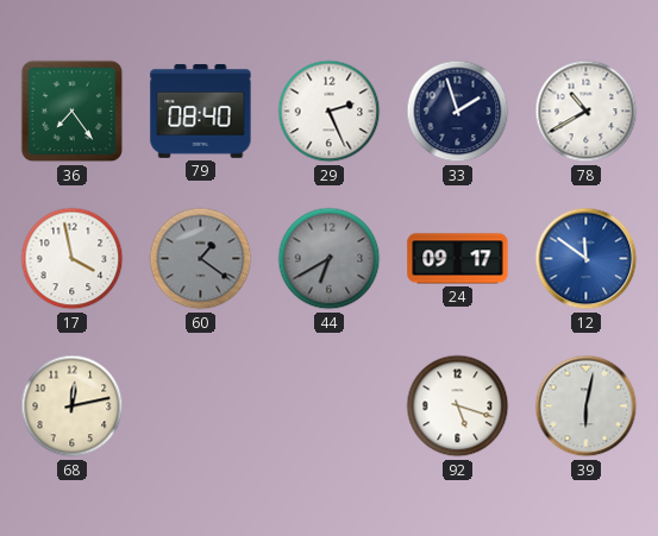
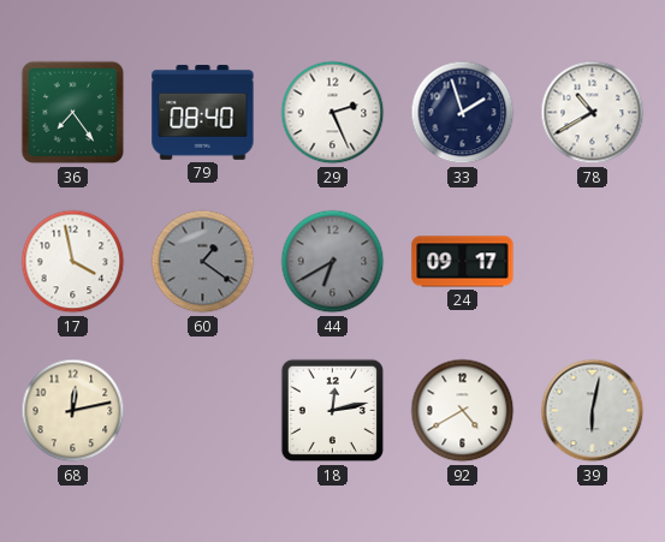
12: 11:51 -> none
18: none -> 12:13
92: 5:18 -> 4:40
